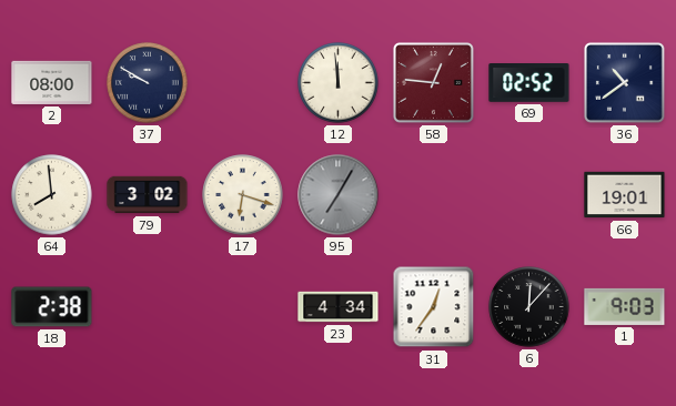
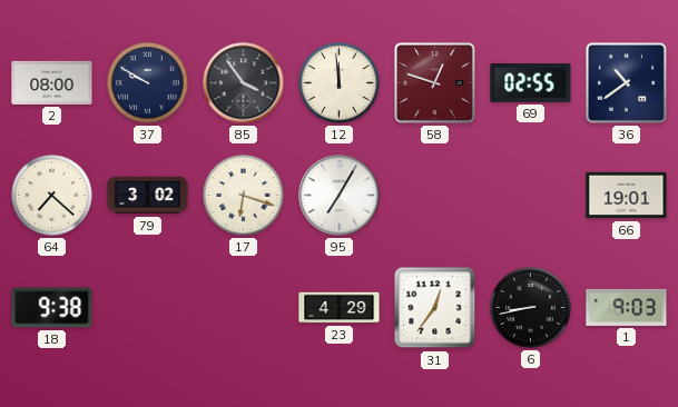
85: none -> 3:54
58: 12:46 -> 12:48
69: 02:52 -> 02:55
64: 7:59 -> 7:22
95 dial: grey -> white
18: 2:38 -> 9:38
23: 4:34 -> 4:29
6: 12:07 -> 8:43
